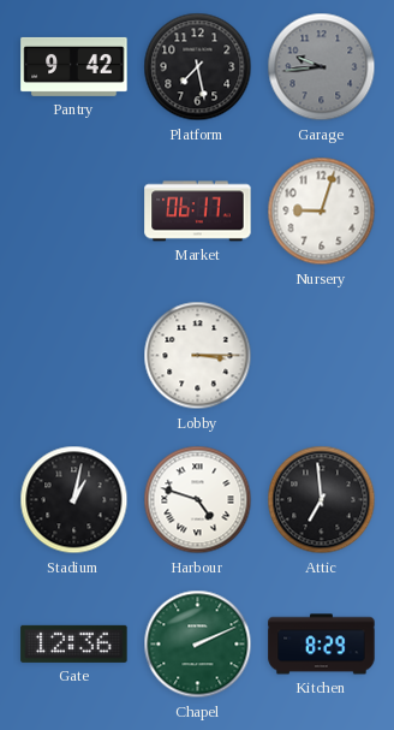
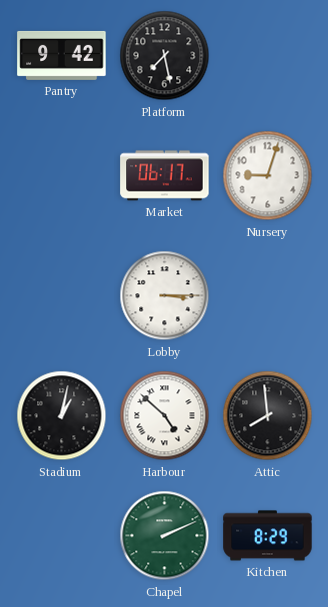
Garage: 9:44 -> none
Harbour: 4:48 -> 4:52
Attic: 6:59 -> 7:59
Gate: 12:36 -> none
